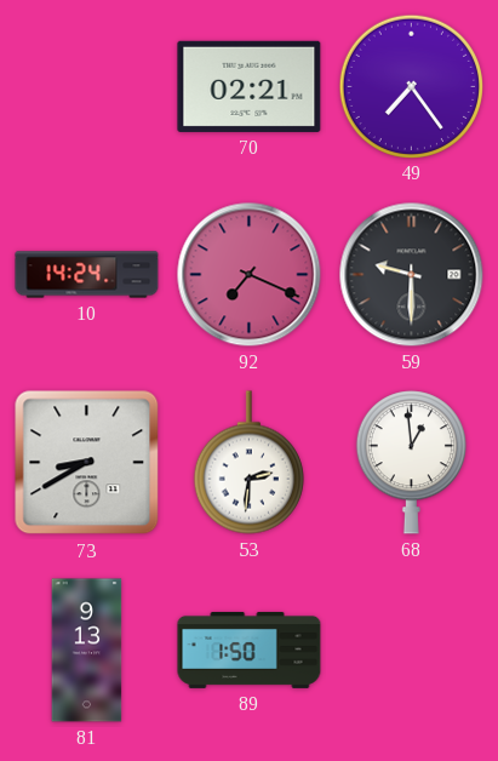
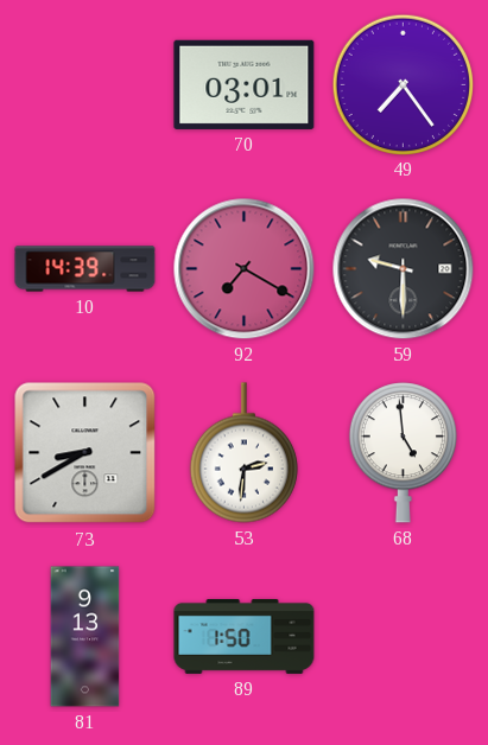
70: 02:21 -> 03:01
10: 14:24 -> 14:39
92: 7:19 -> 7:20
68: 12:59 -> 4:59
